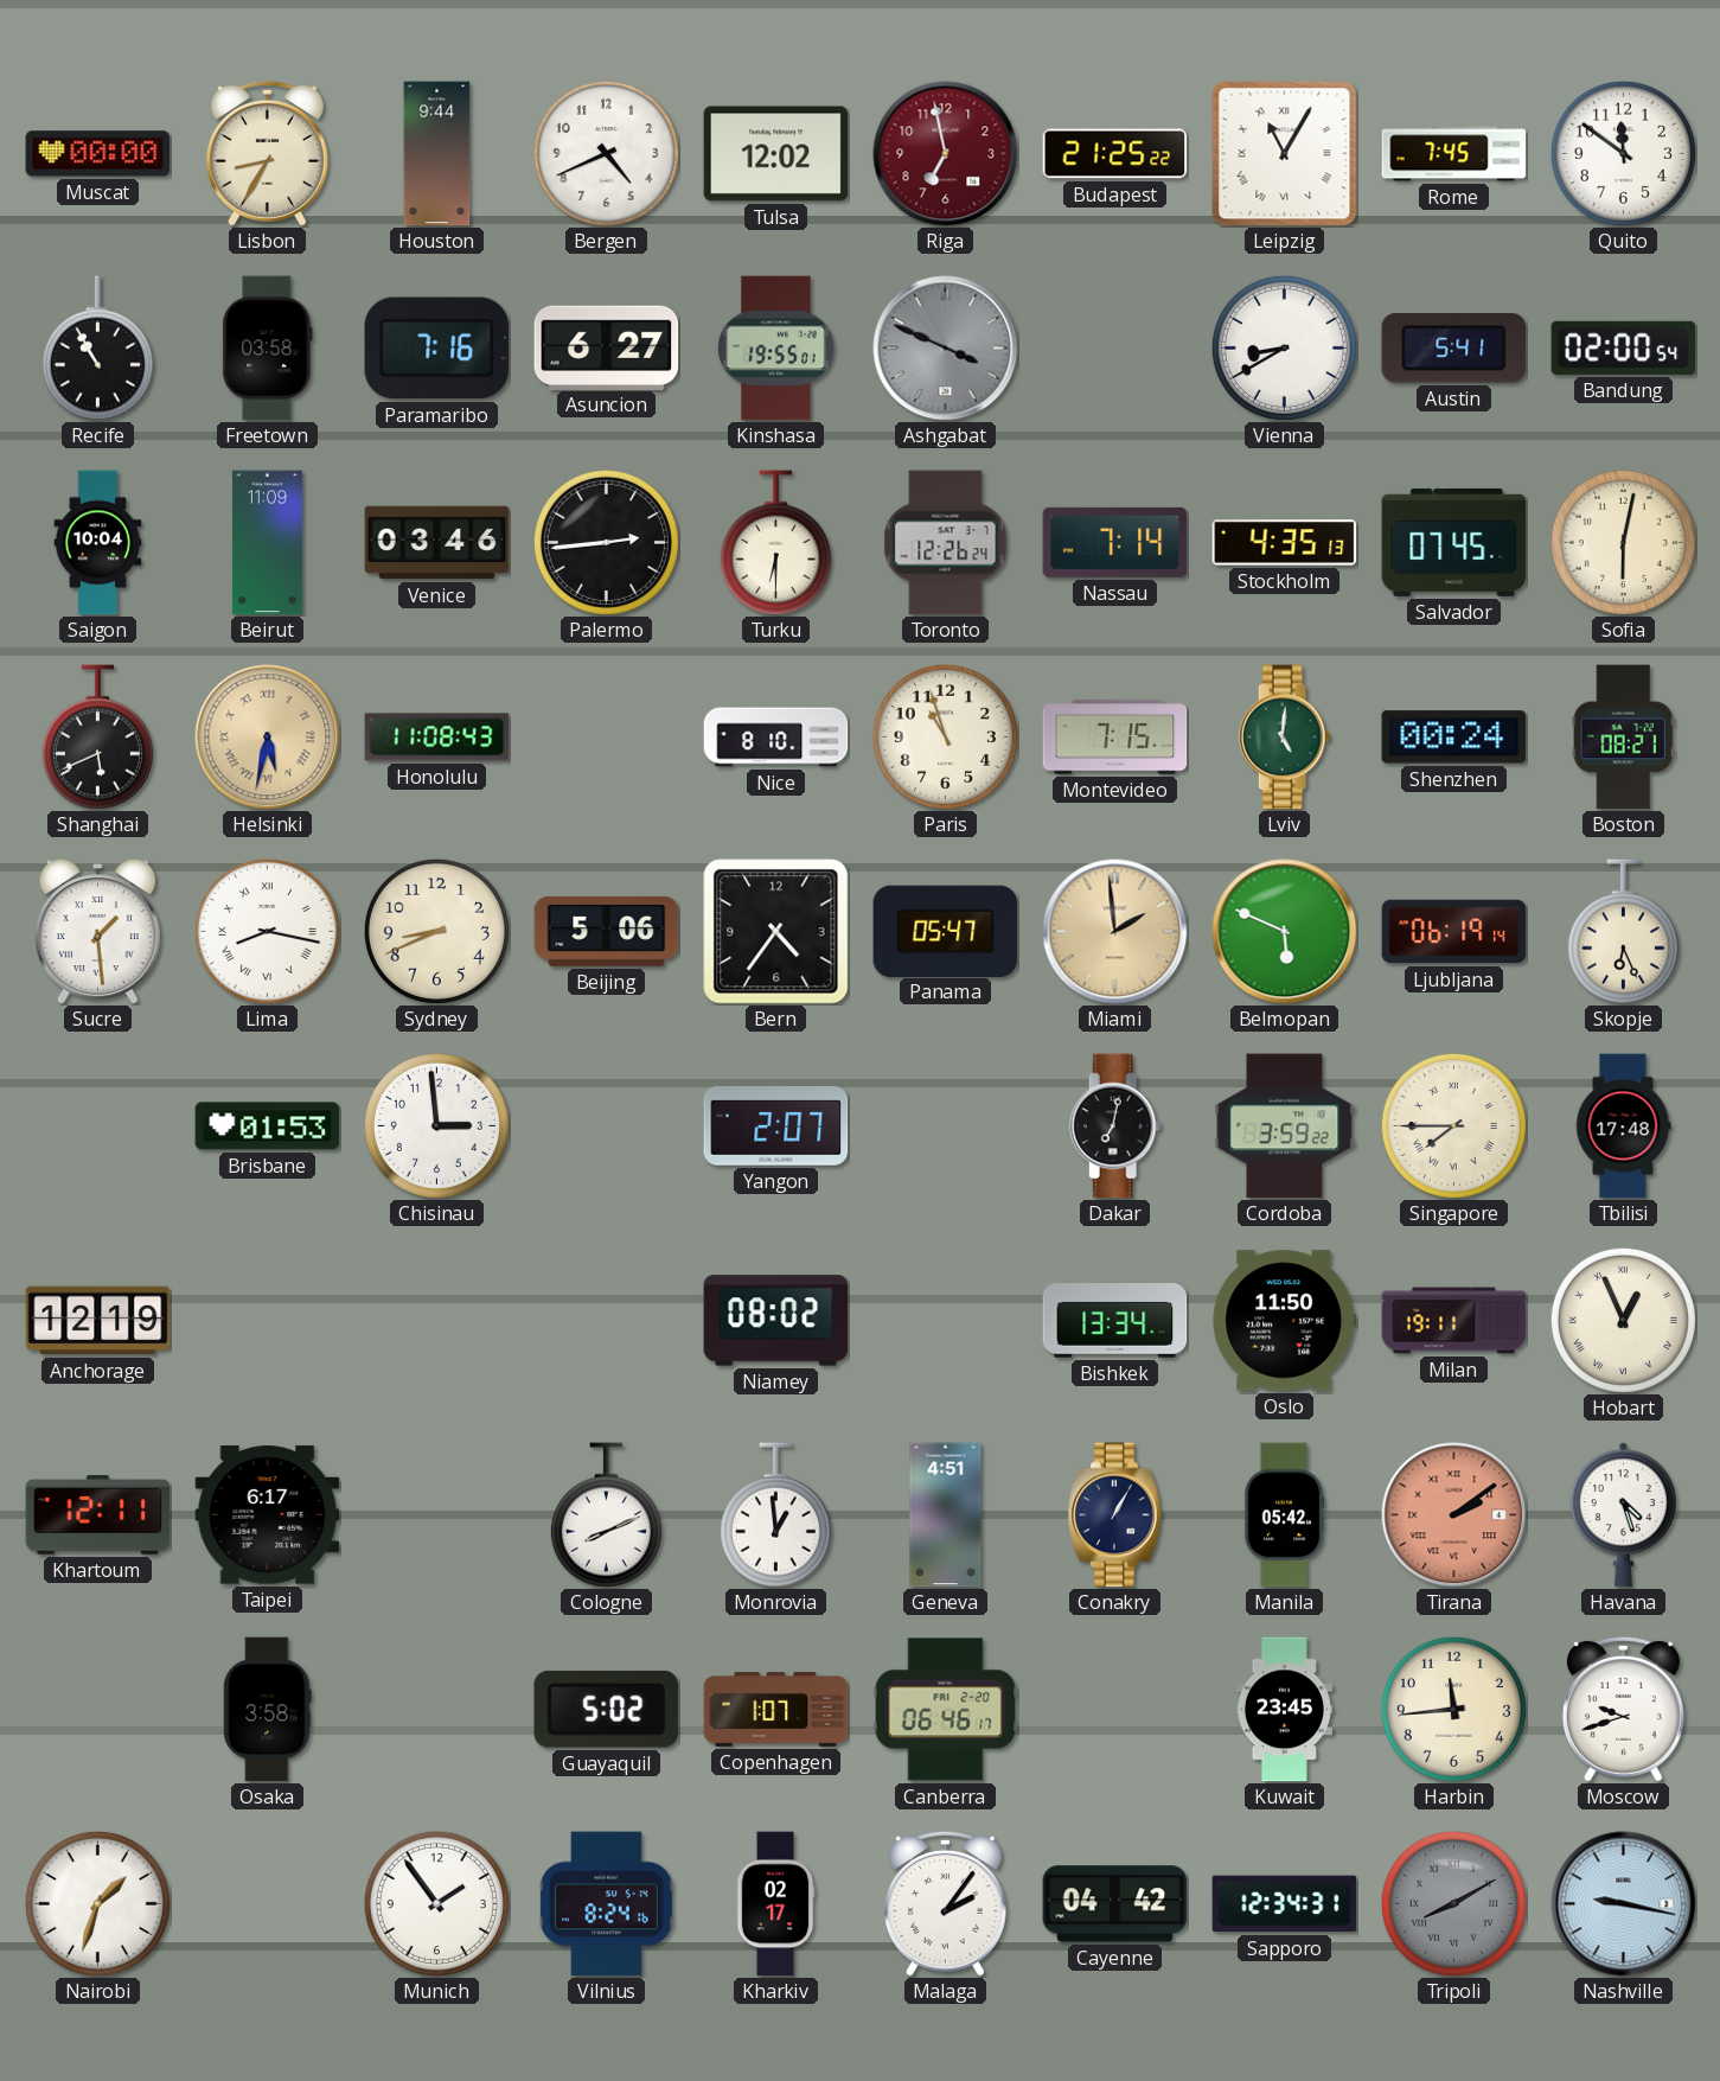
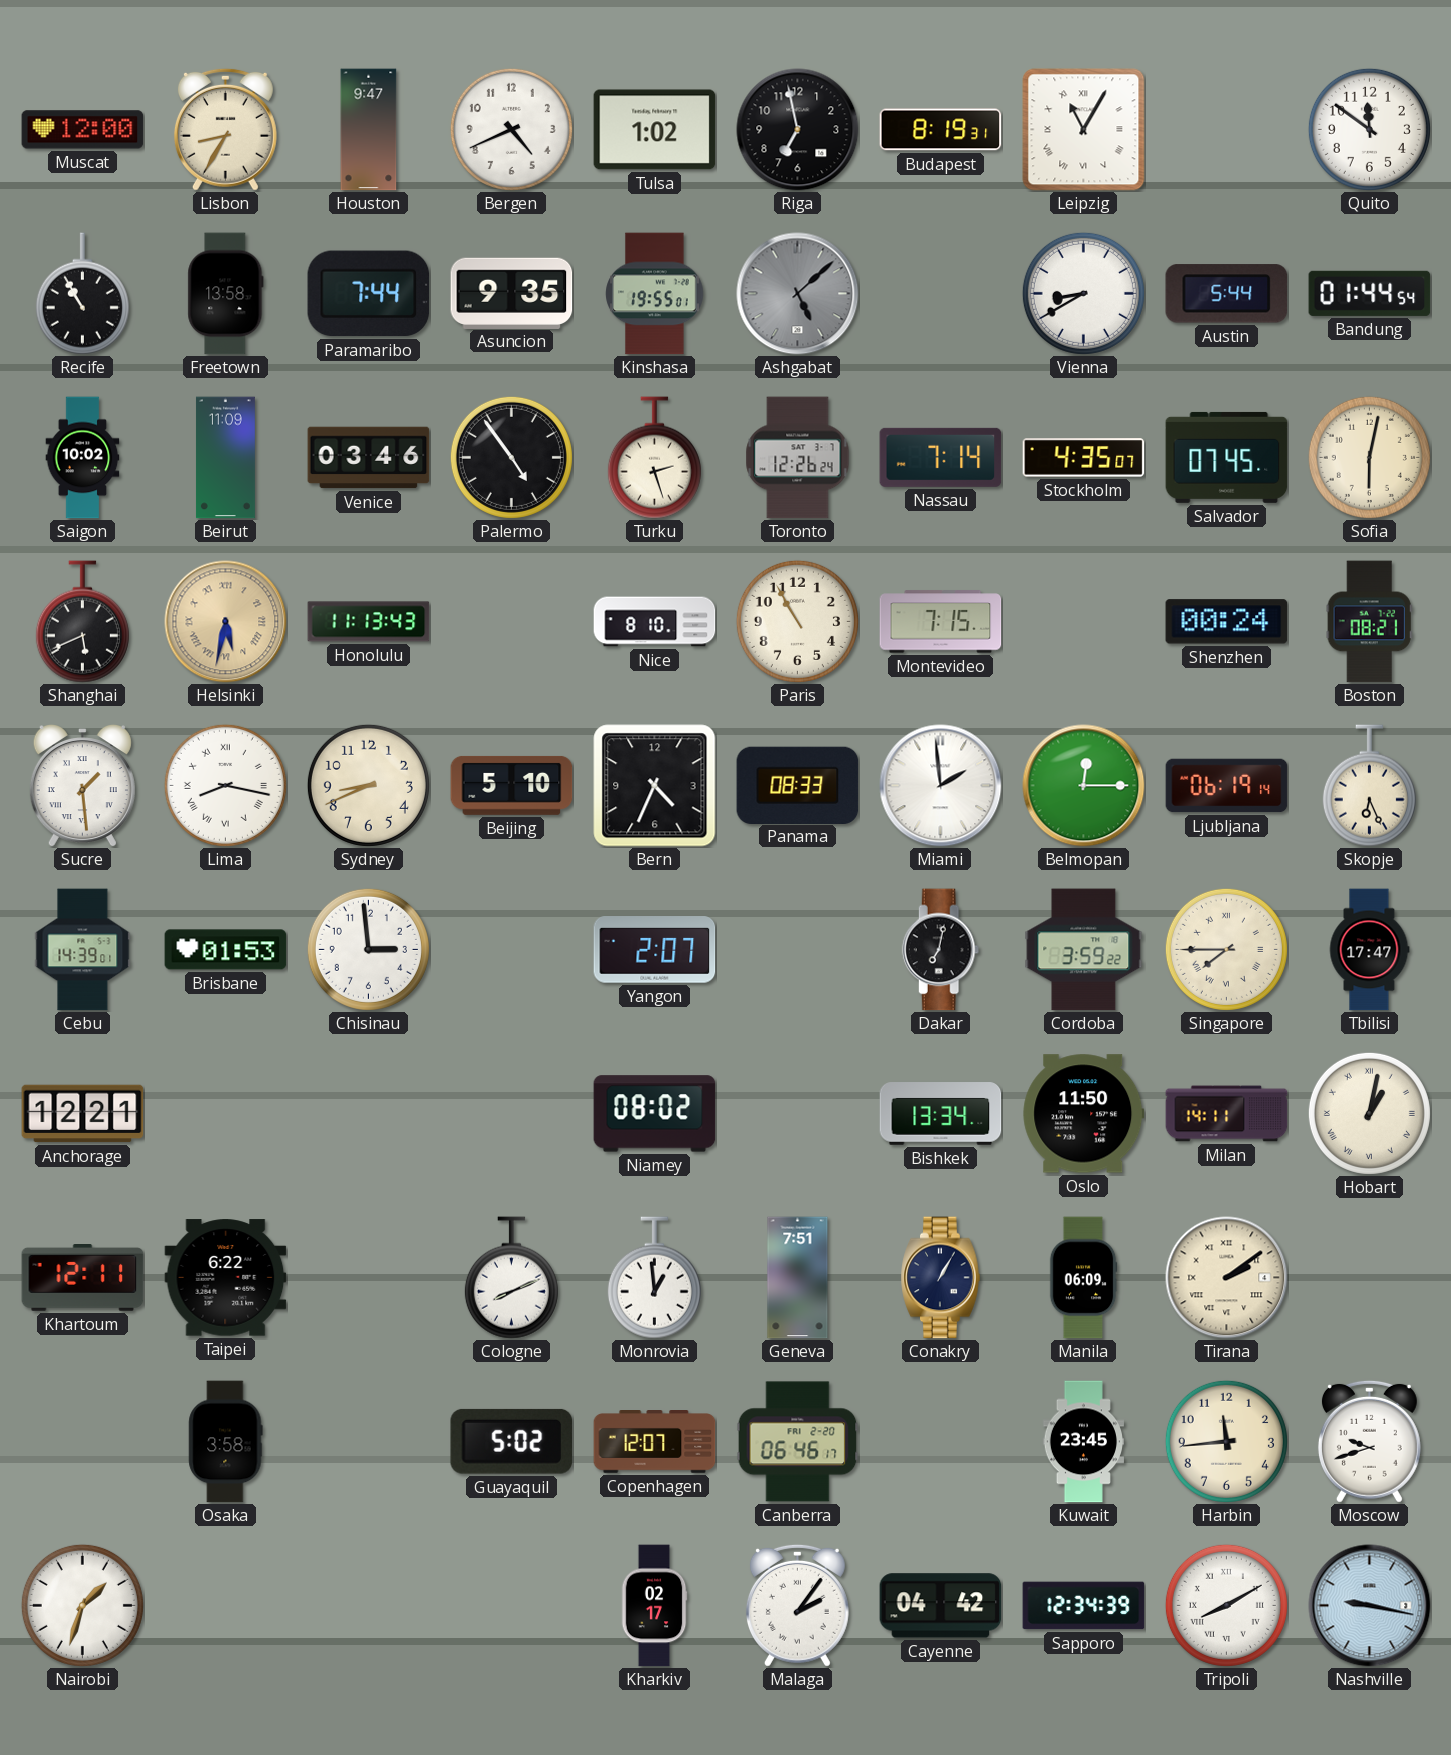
Muscat: 00:00 -> 12:00
Houston: 9:44 -> 9:47
Tulsa: 12:02 -> 1:02
Riga dial: burgundy -> black
Budapest: 21:25 -> 8:19
Rome: 7:45 -> none
Freetown: 03:58 -> 13:58
Paramaribo: 7:16 -> 7:44
Asuncion: 6:27 -> 9:35
Ashgabat: 3:49 -> 5:08
Austin: 5:41 -> 5:44
Bandung: 02:00 -> 01:44
Saigon: 10:04 -> 10:02
Palermo: 2:44 -> 4:54
Turku: 6:30 -> 2:27
Stockholm: 4:35:13 -> 4:35:07
Honolulu: 11:08 -> 11:13
Paris: 10:57 -> 10:55
Lviv: 5:01 -> none
Beijing: 5:06 -> 5:10
Bern: 4:36 -> 4:34
Panama: 05:47 -> 08:33
Miami dial: champagne -> white
Belmopan: 5:49 -> 12:15
Cebu: none -> 14:39
Tbilisi: 17:48 -> 17:47
Anchorage: 12:19 -> 12:21
Milan: 19:11 -> 14:11
Hobart: 12:56 -> 1:02
Taipei: 6:17 -> 6:22
Geneva: 4:51 -> 7:51
Manila: 05:42 -> 06:09
Tirana dial: salmon -> cream
Havana: 4:27 -> none
Copenhagen: 1:07 -> 12:07
Munich: 1:54 -> none
Vilnius: 8:24 -> none
Sapporo: 12:34:31 -> 12:34:39
Tripoli dial: grey -> white
